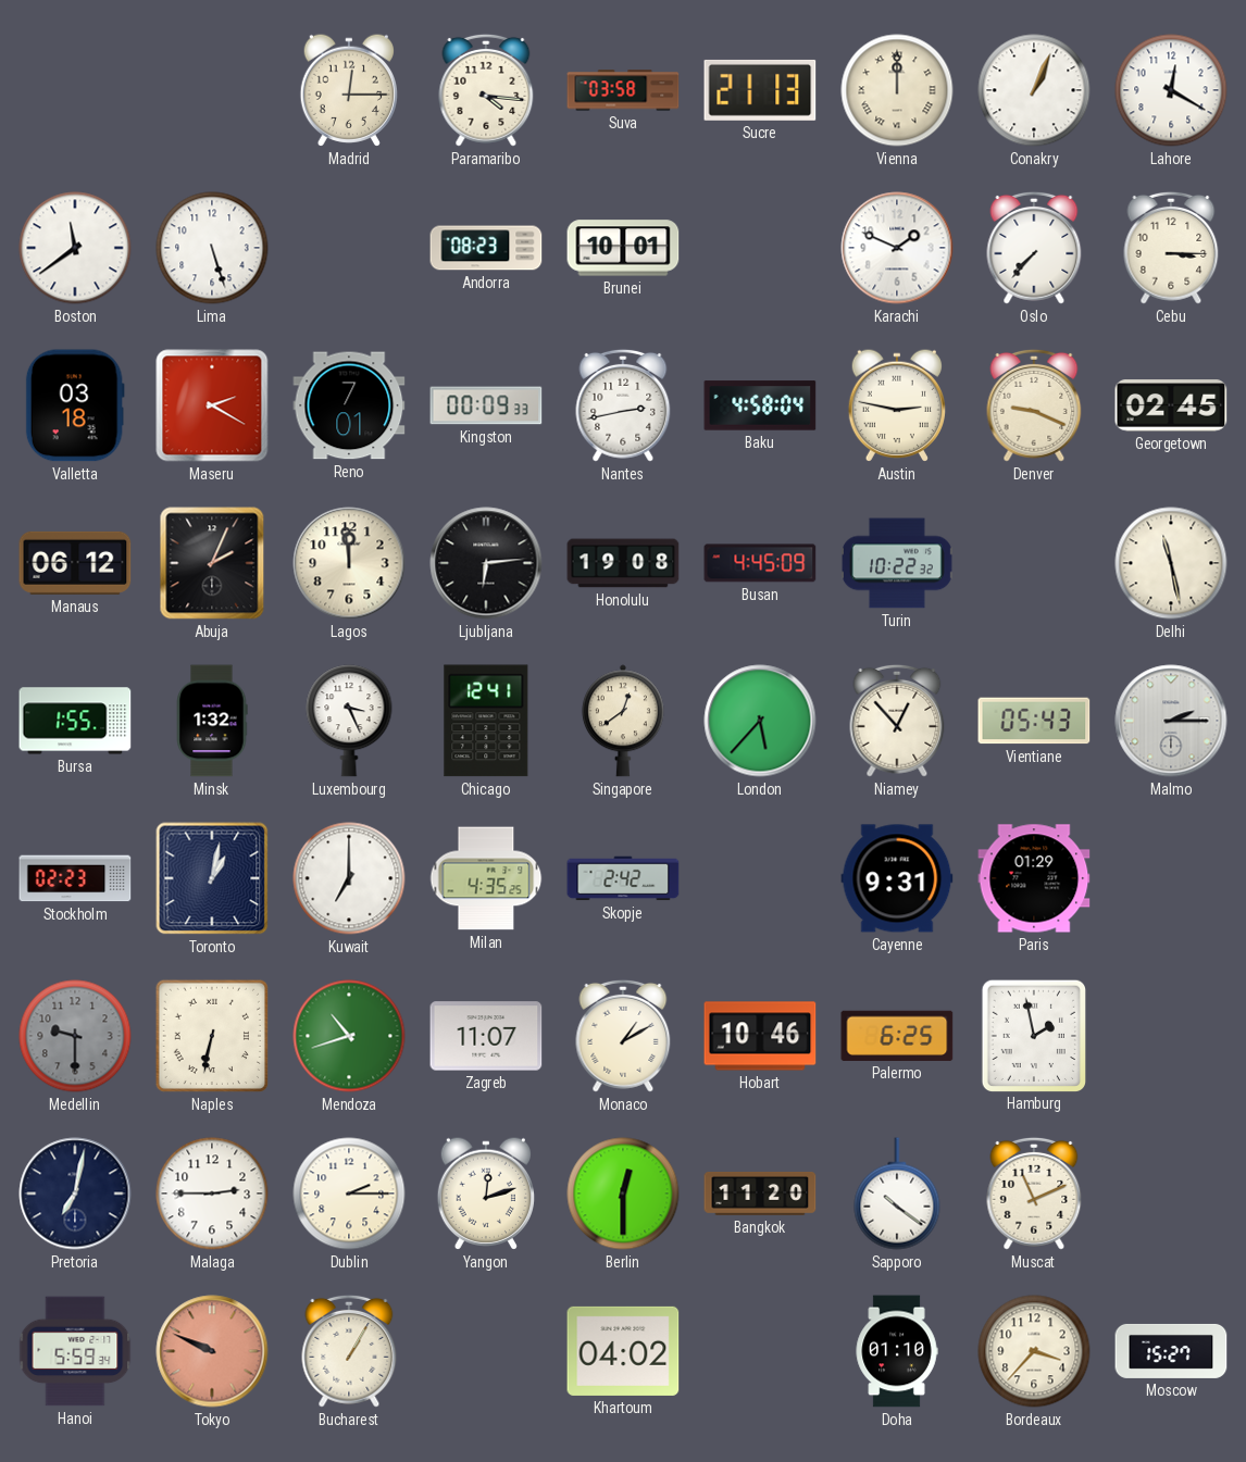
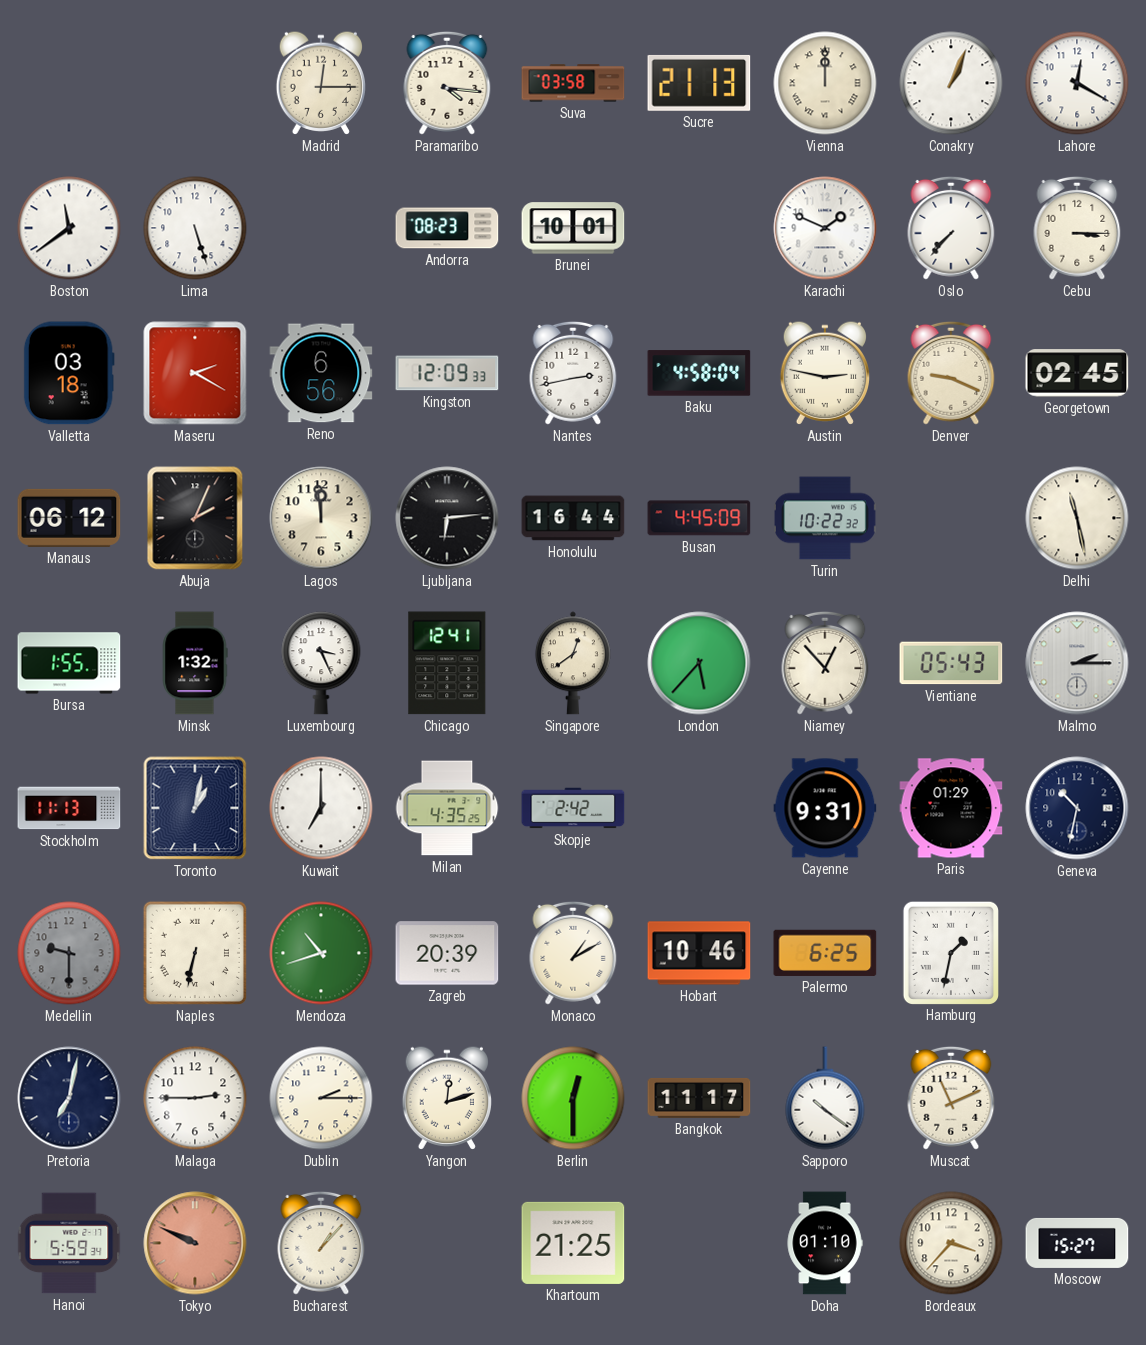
Reno: 7:01 -> 6:56
Kingston: 00:09 -> 12:09
Honolulu: 19:08 -> 16:44
Stockholm: 02:23 -> 11:13
Geneva: none -> 10:32
Zagreb: 11:07 -> 20:39
Hamburg: 1:58 -> 1:32
Bangkok: 11:20 -> 11:17
Bucharest: 1:05 -> 1:07
Khartoum: 04:02 -> 21:25
